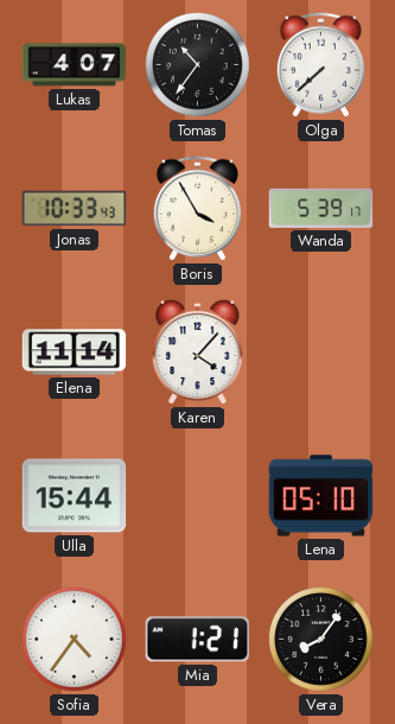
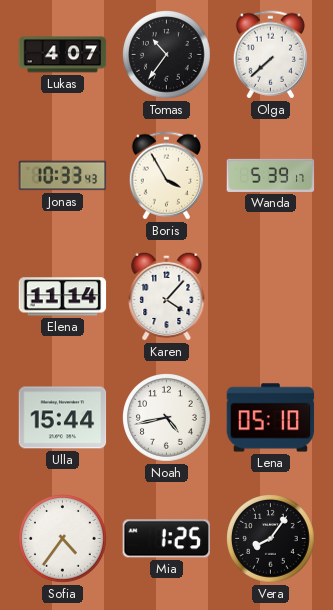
Noah: none -> 4:43
Mia: 1:21 -> 1:25
